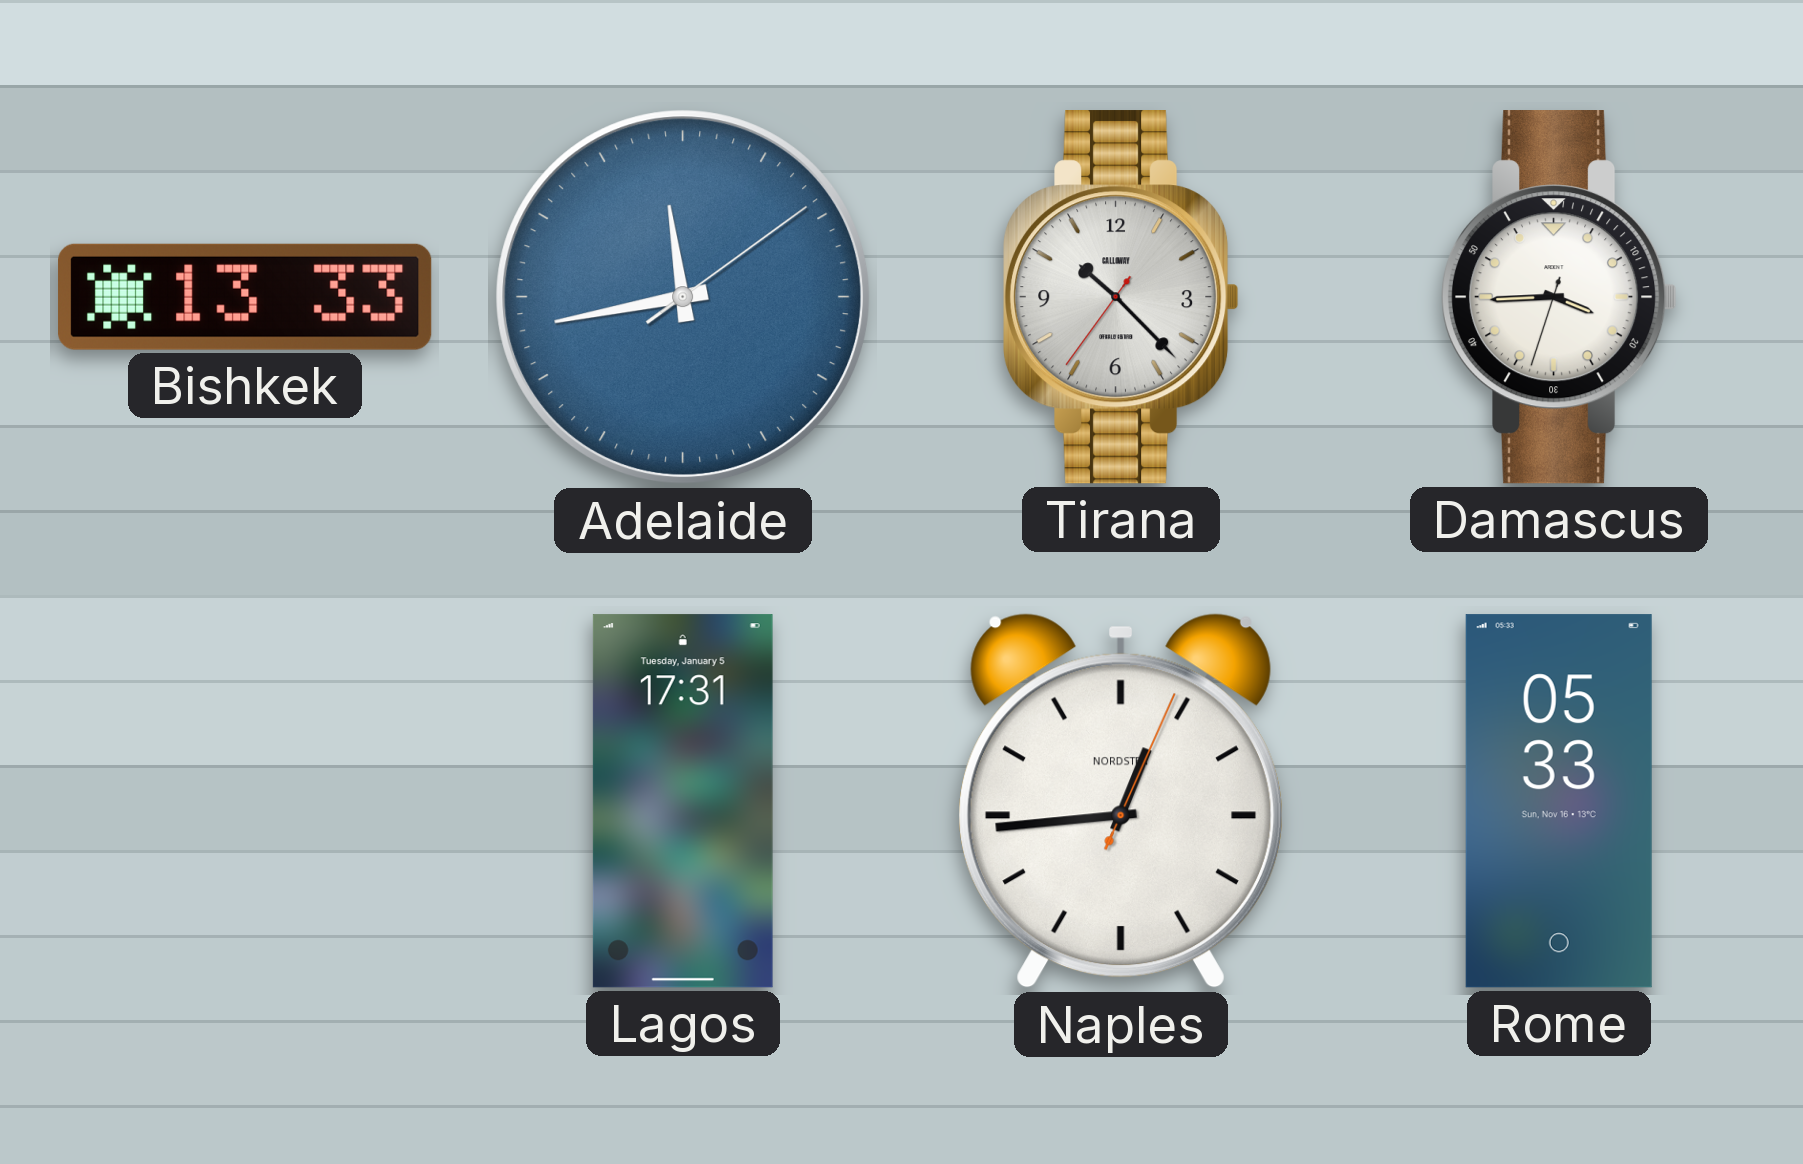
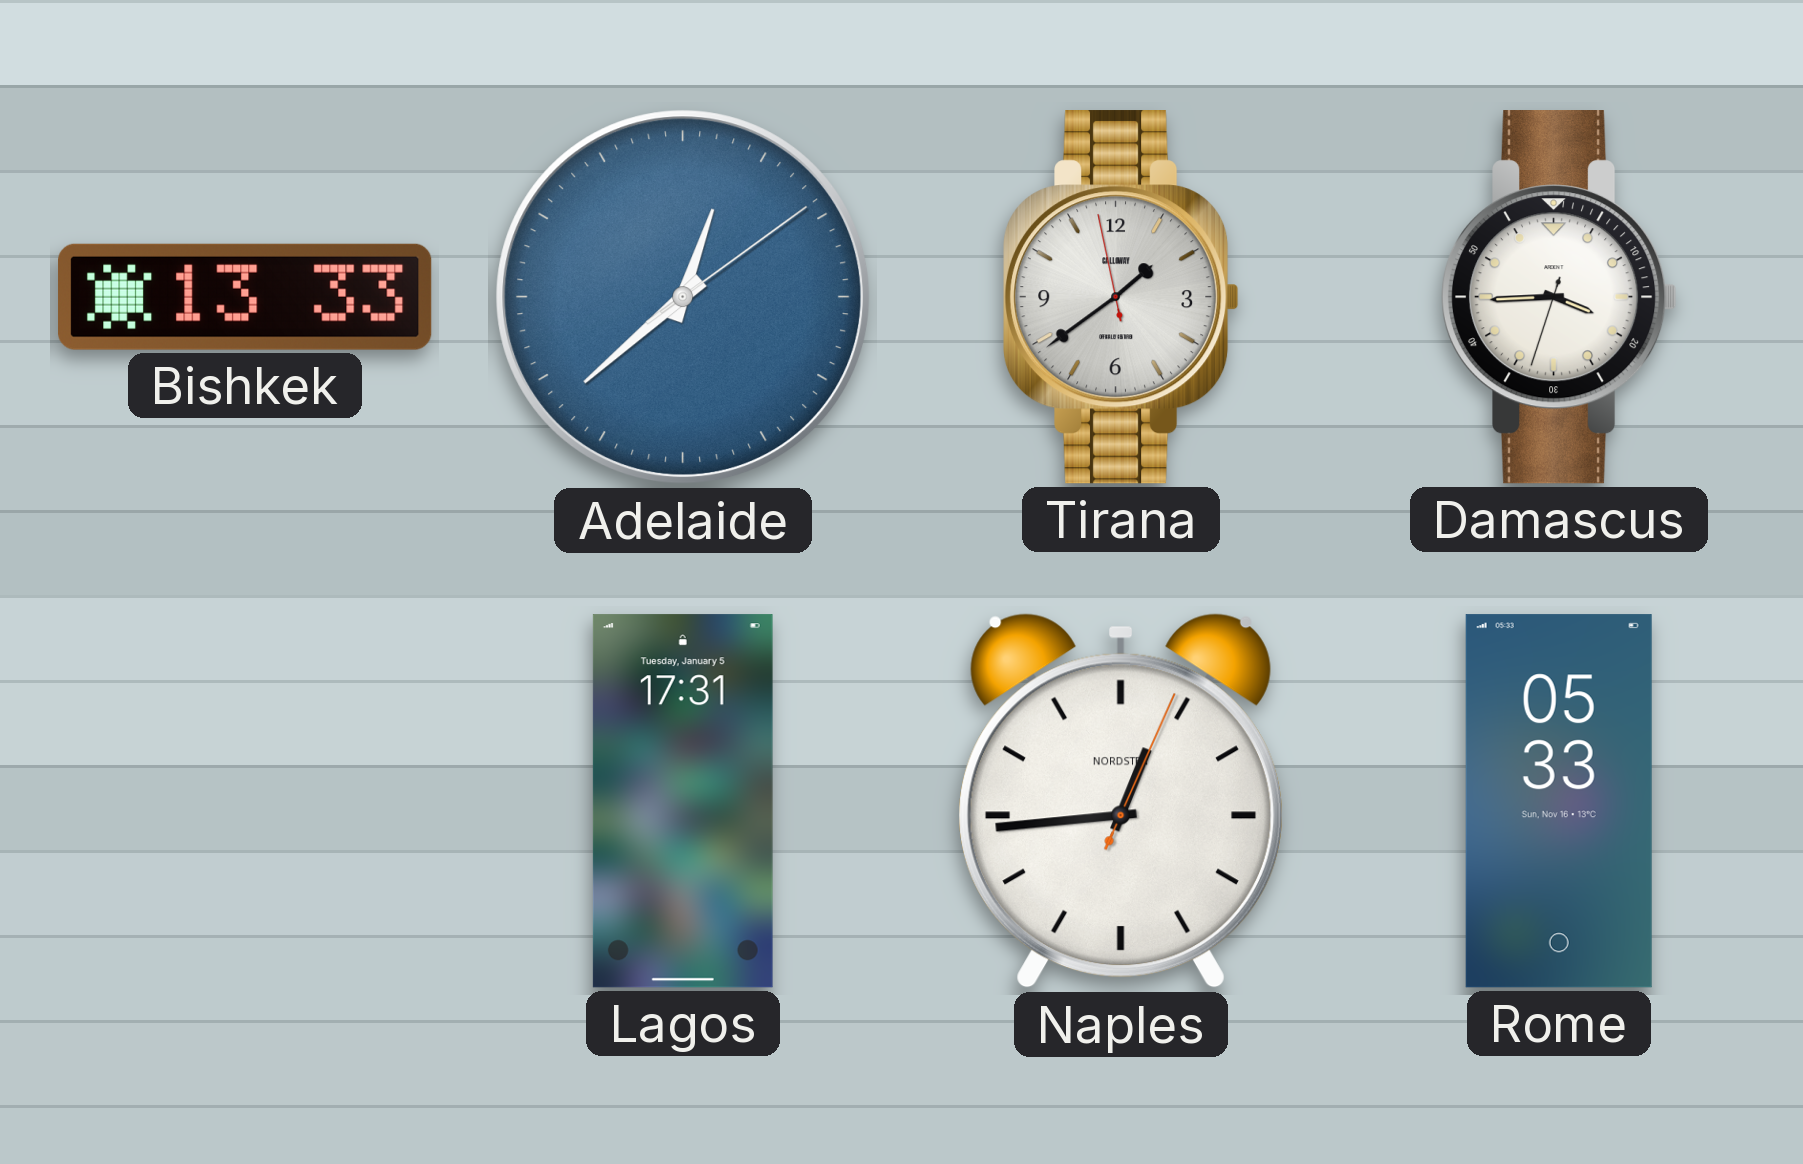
Adelaide: 11:43 -> 12:38
Tirana: 10:22 -> 1:38
